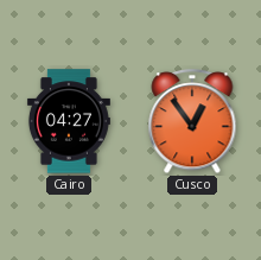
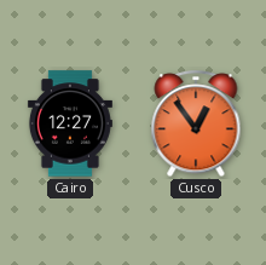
Cairo: 04:27 -> 12:27
